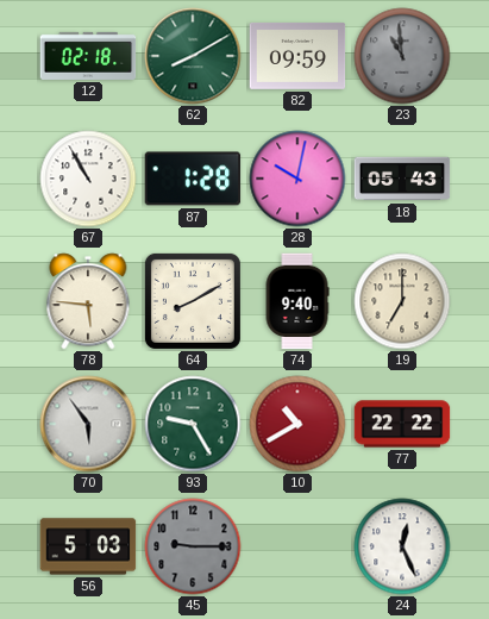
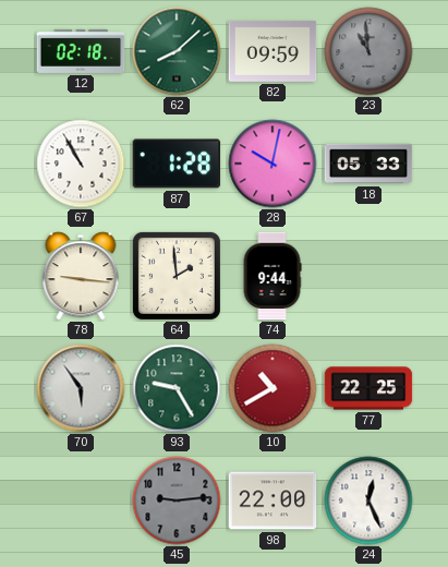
62: 8:10 -> 8:08
18: 05:43 -> 05:33
78: 5:46 -> 9:16
64: 8:10 -> 1:59
74: 9:40 -> 9:44
19: 7:00 -> none
77: 22:22 -> 22:25
56: 5:03 -> none
45: 9:15 -> 9:14
98: none -> 22:00
